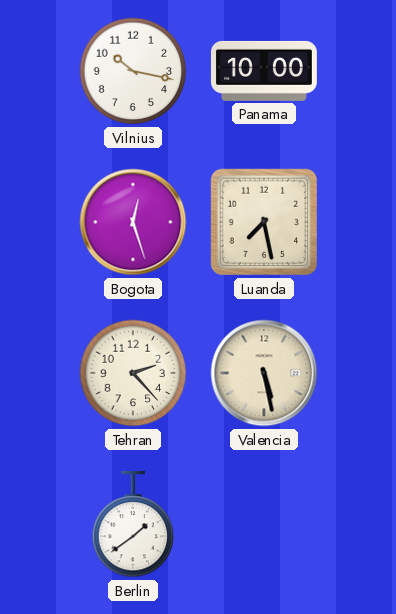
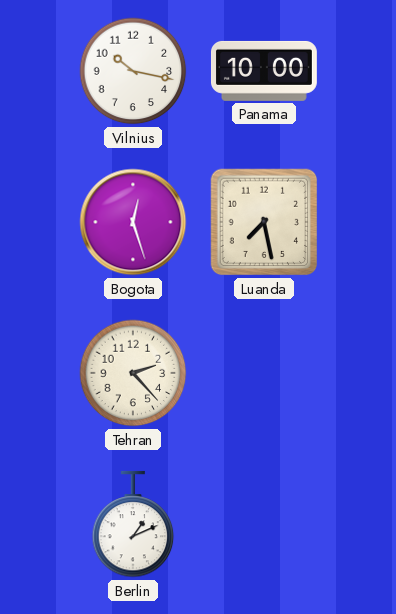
Valencia: 5:28 -> none
Berlin: 1:39 -> 1:11
